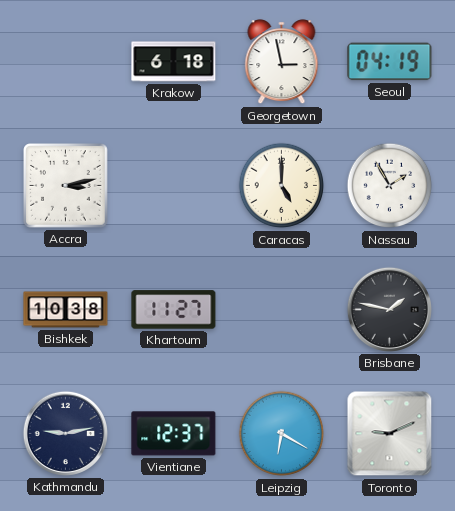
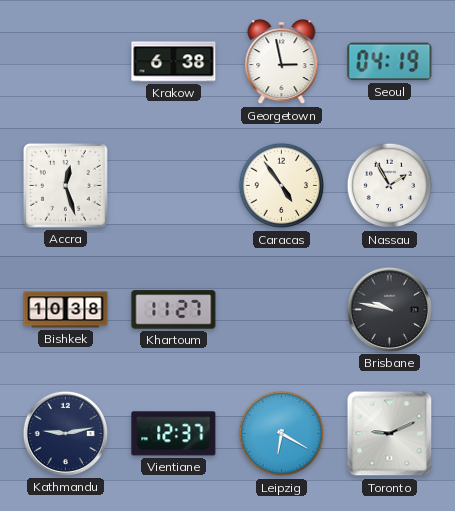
Krakow: 6:18 -> 6:38
Accra: 3:13 -> 12:27
Caracas: 5:00 -> 4:54
Brisbane: 1:47 -> 9:47
